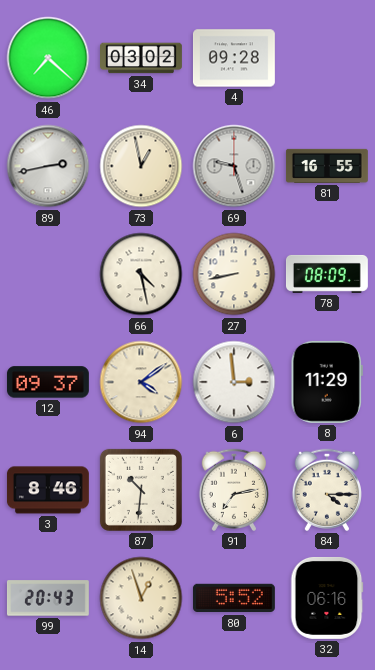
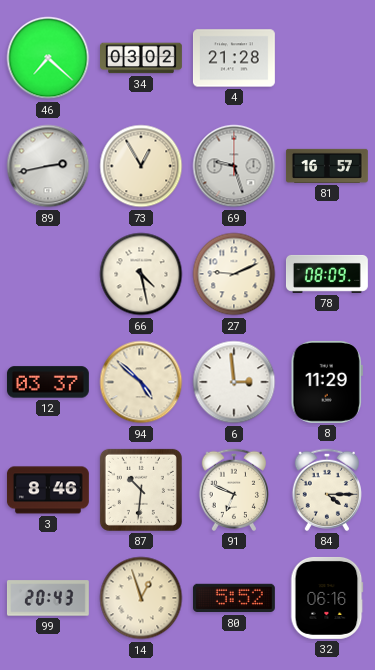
4: 09:28 -> 21:28
73: 12:58 -> 12:55
81: 16:55 -> 16:57
27: 8:43 -> 9:11
12: 09:37 -> 03:37
94: 4:09 -> 4:52
91: 7:13 -> 6:49
